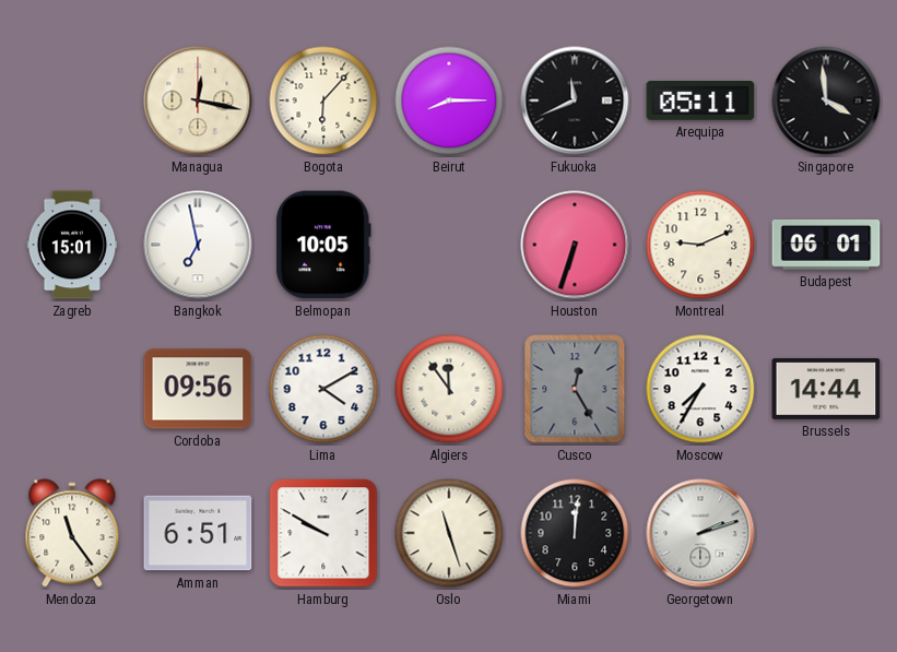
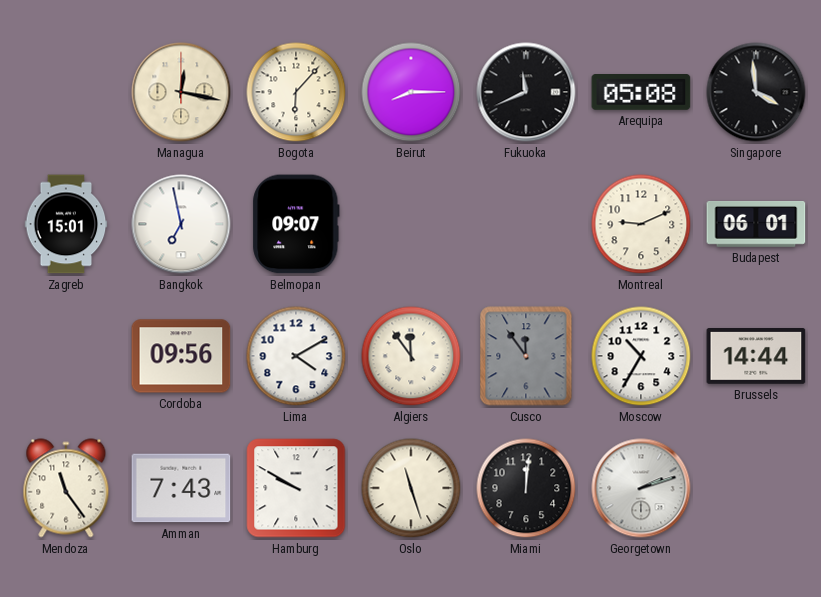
Arequipa: 05:11 -> 05:08
Belmopan: 10:05 -> 09:07
Houston: 6:33 -> none
Cusco: 12:25 -> 11:54
Moscow: 7:35 -> 10:35
Amman: 6:51 -> 7:43
